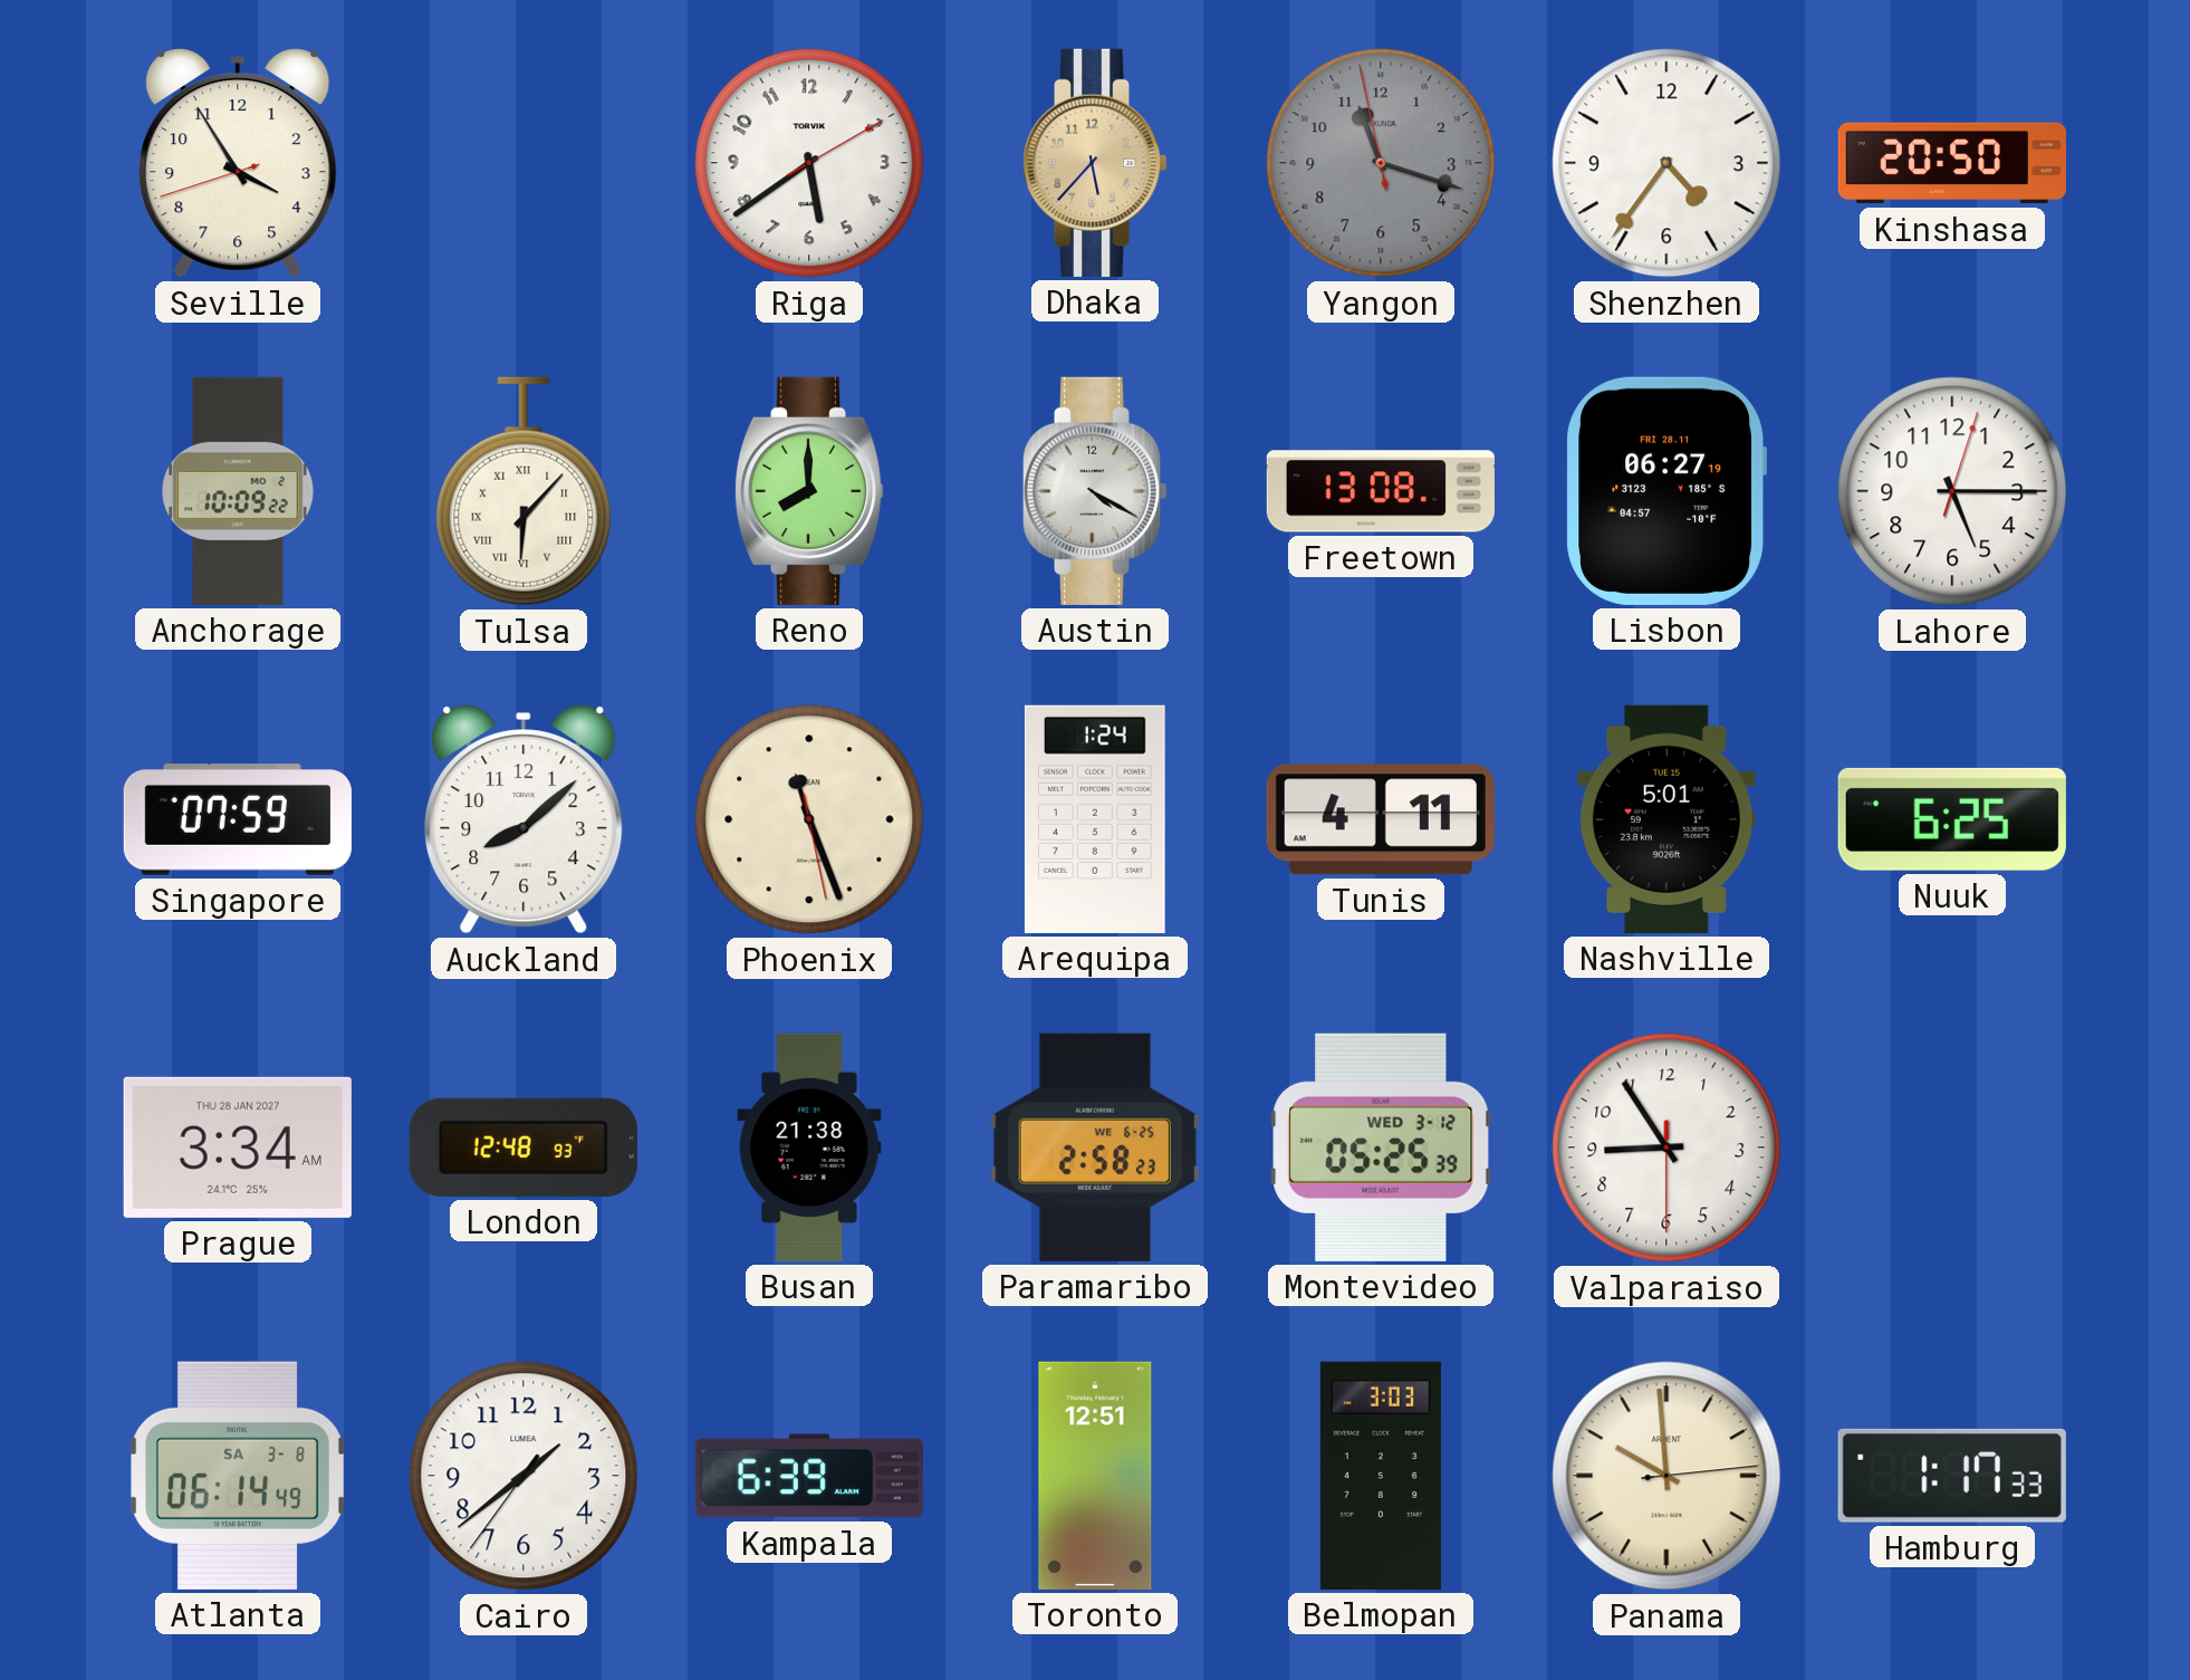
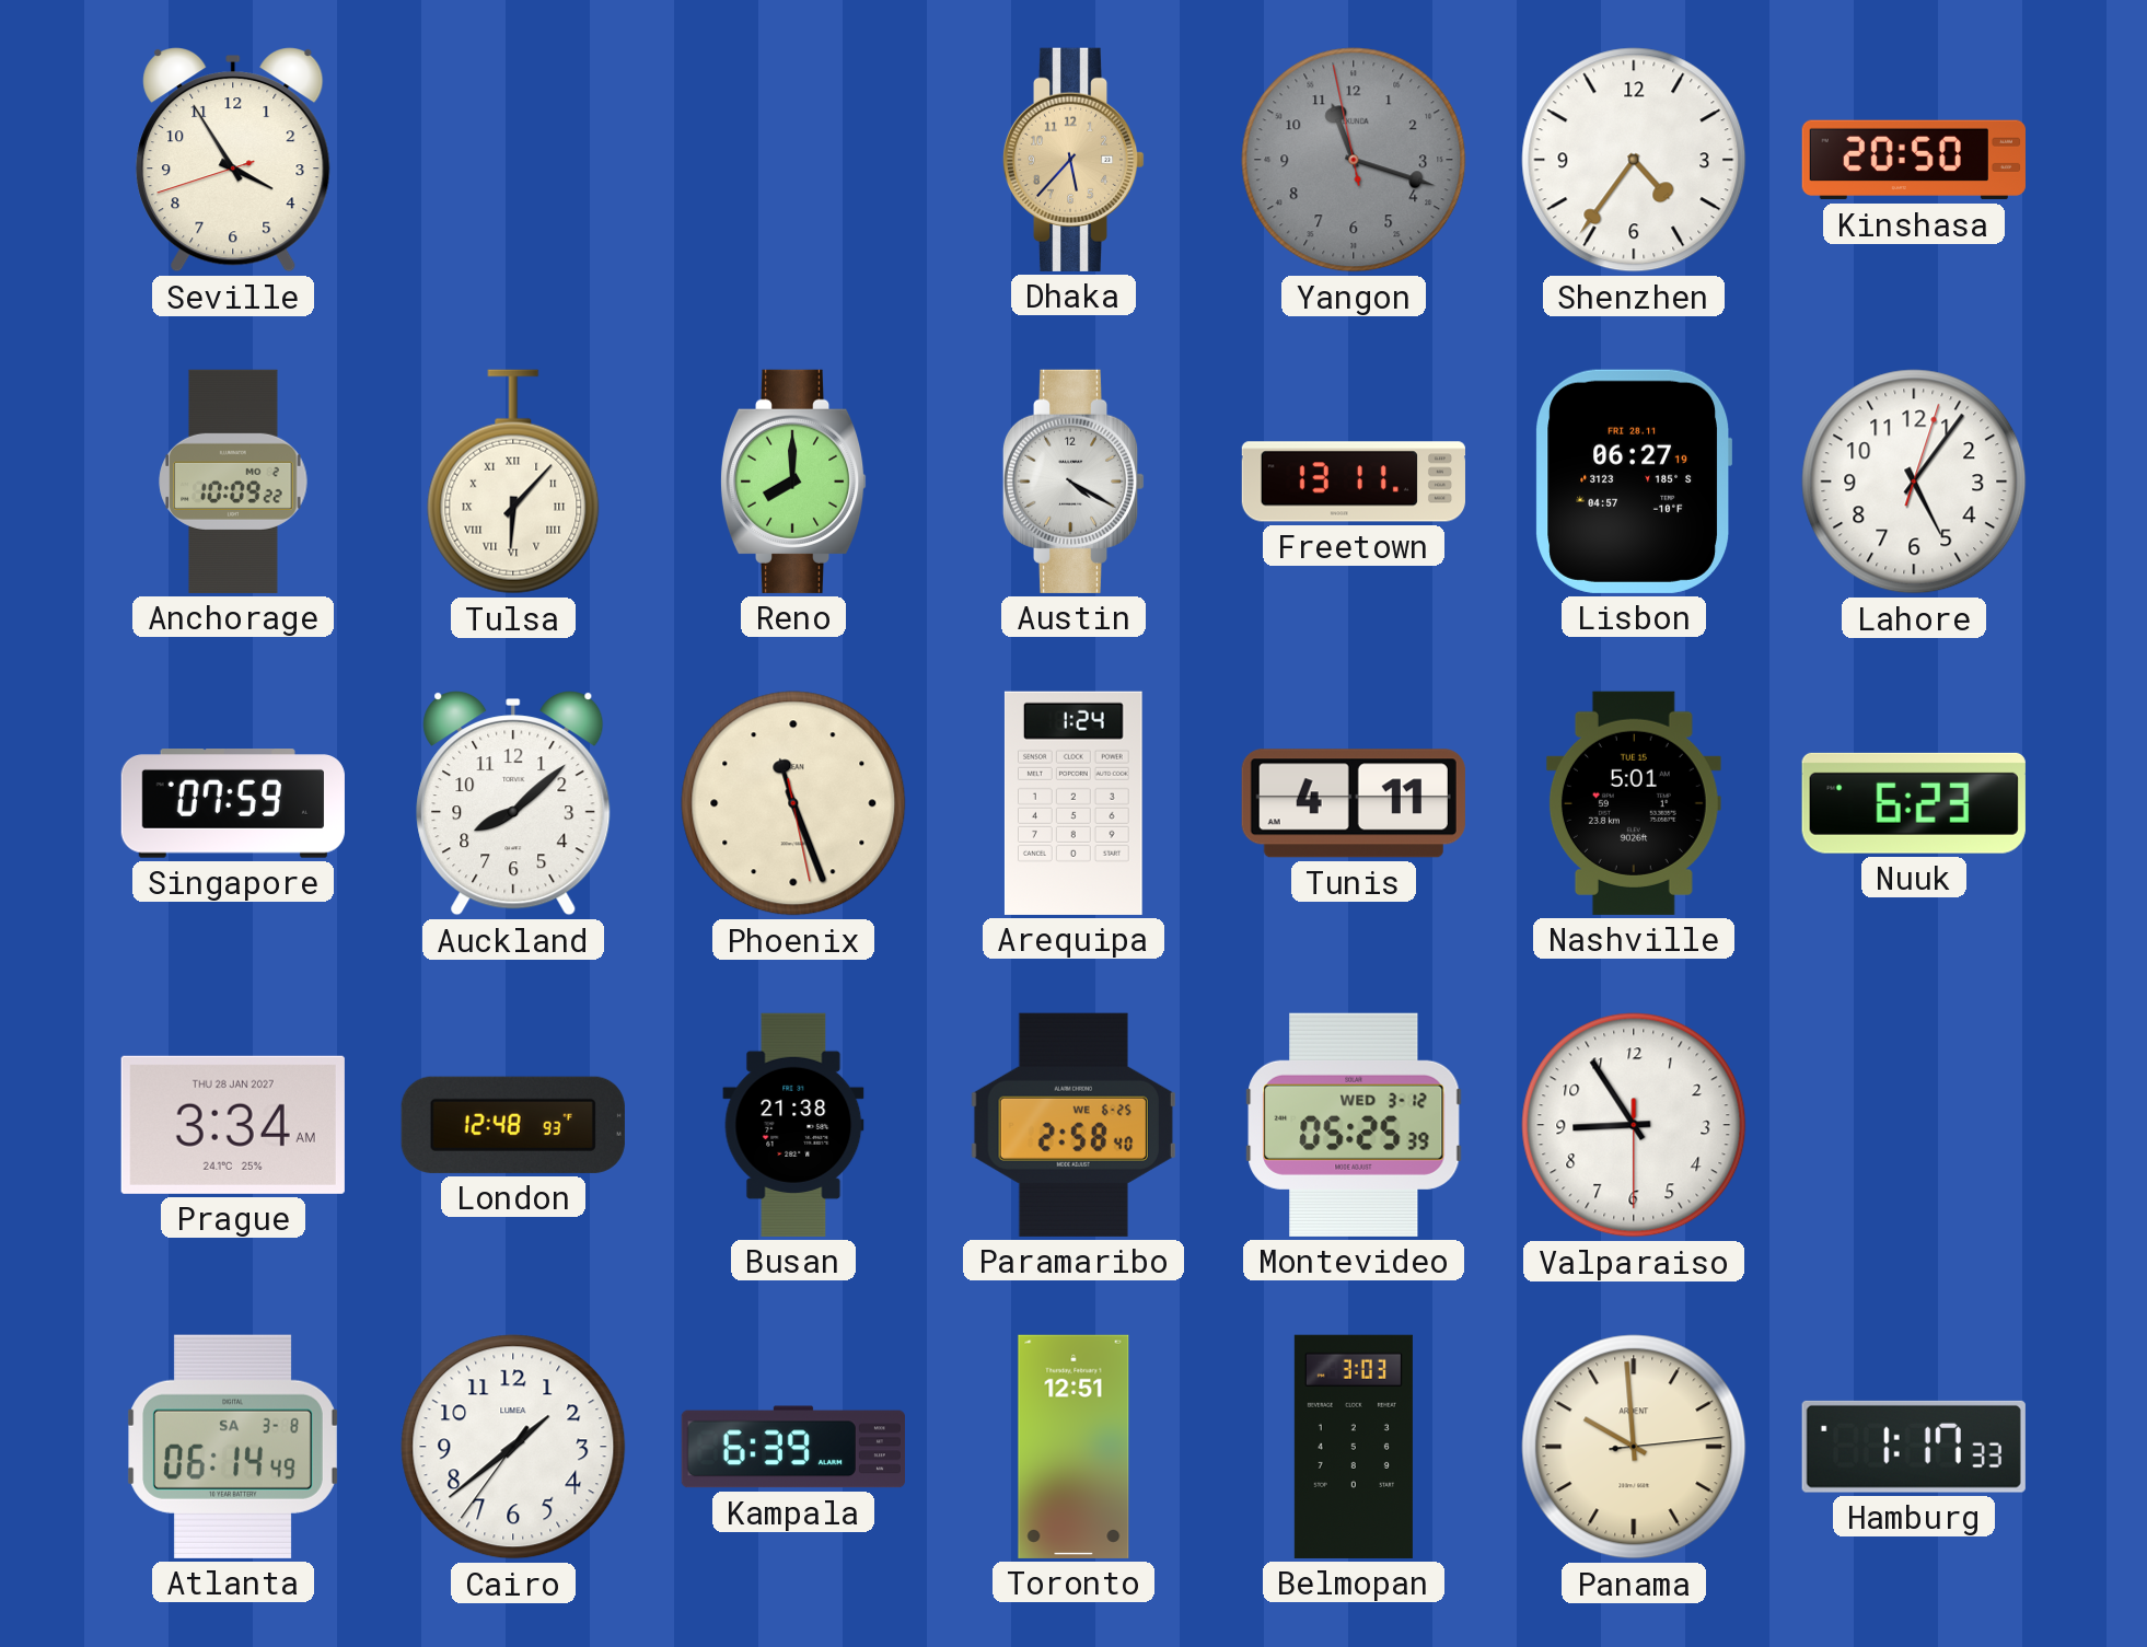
Riga: 5:39 -> none
Freetown: 13:08 -> 13:11
Lahore: 5:15 -> 5:06
Nuuk: 6:25 -> 6:23
Paramaribo: 2:58:23 -> 2:58:40
